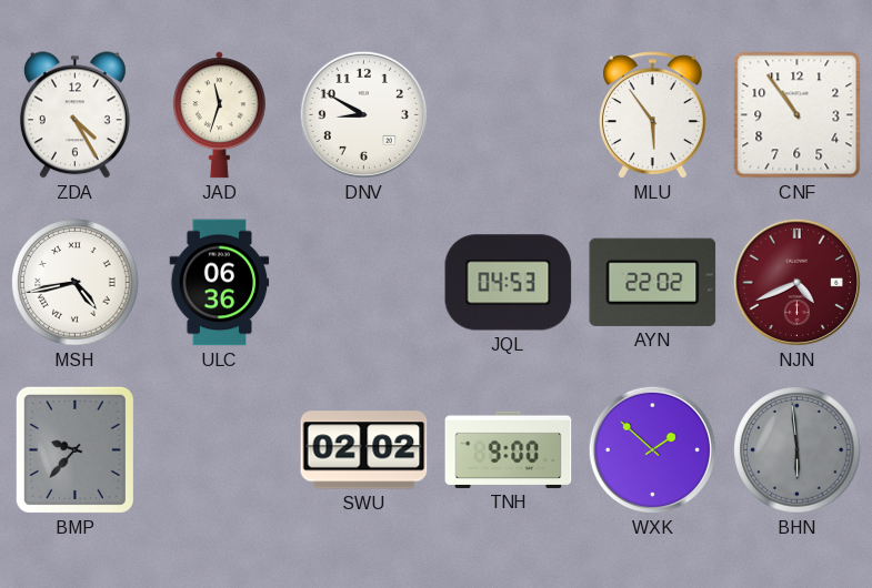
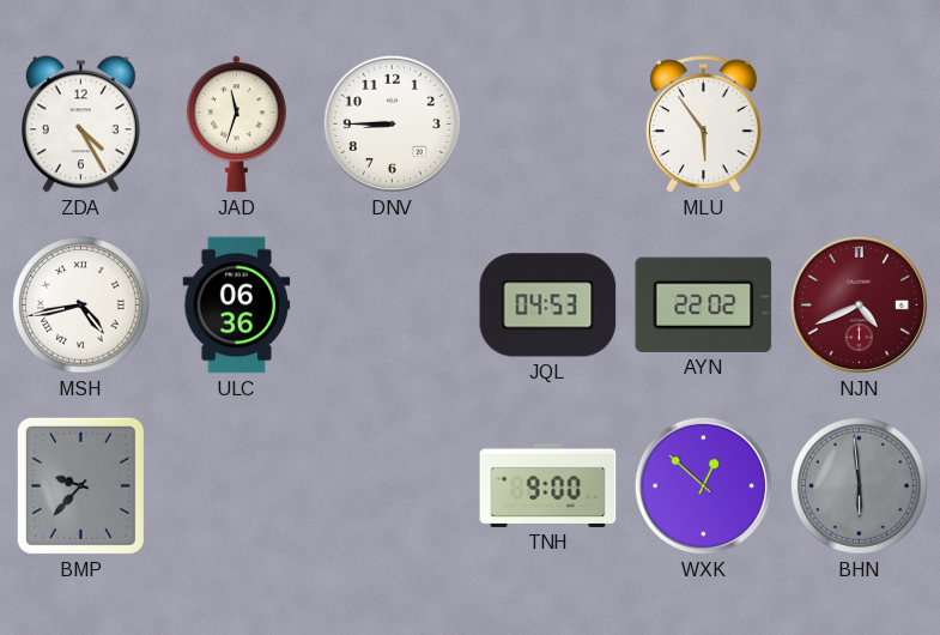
DNV: 8:50 -> 8:45
CNF: 10:54 -> none
SWU: 02:02 -> none
WXK: 1:52 -> 12:52
